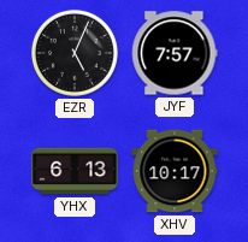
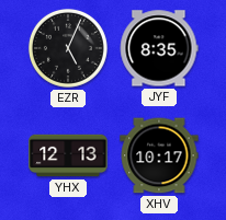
JYF: 7:57 -> 8:35
YHX: 6:13 -> 12:13
